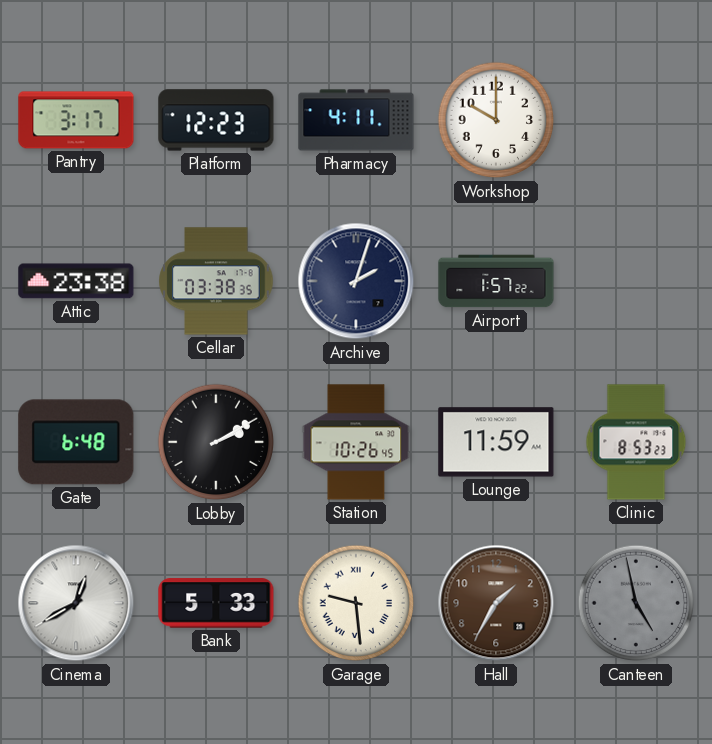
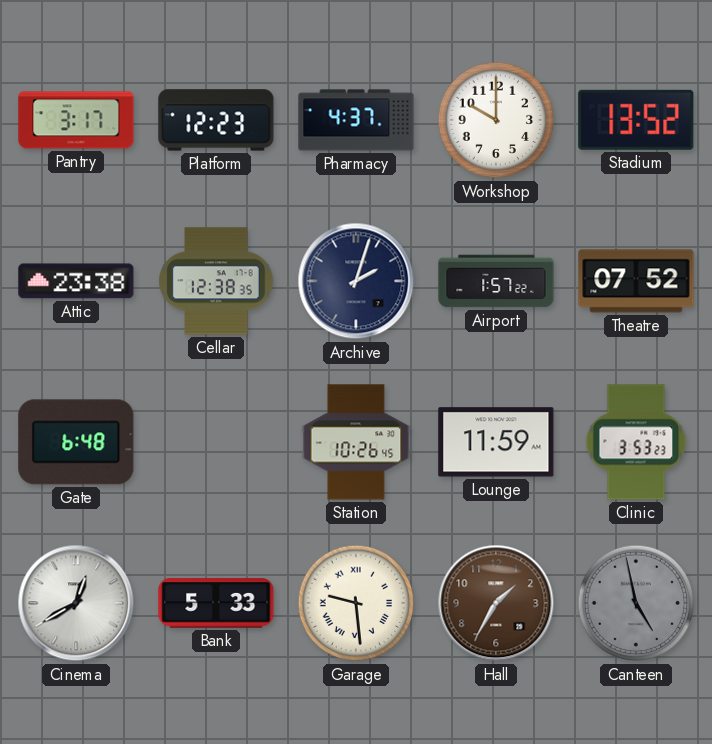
Pharmacy: 4:11 -> 4:37
Stadium: none -> 13:52
Cellar: 03:38 -> 12:38
Theatre: none -> 07:52
Lobby: 2:10 -> none
Clinic: 8:53 -> 3:53
